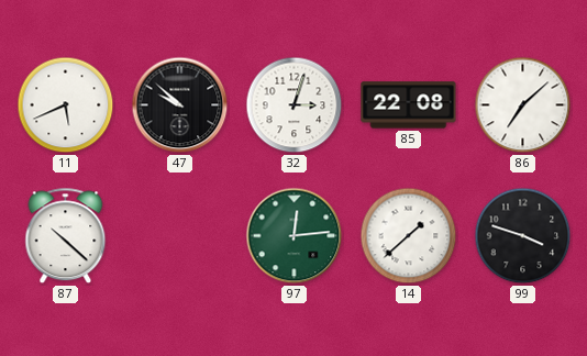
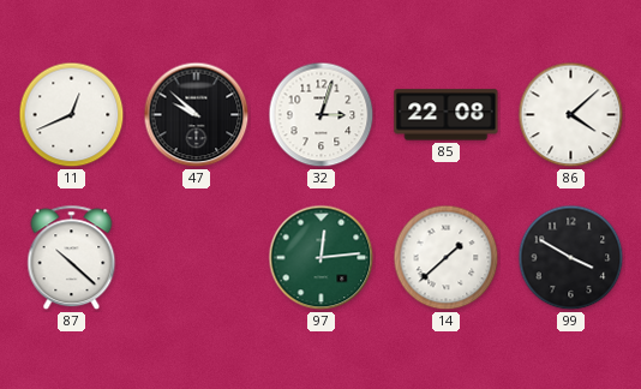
11: 5:41 -> 12:41
86: 7:08 -> 4:08
99: 3:48 -> 3:50
